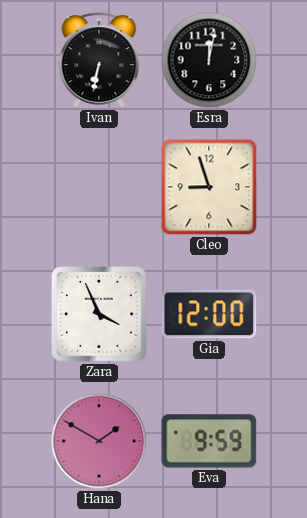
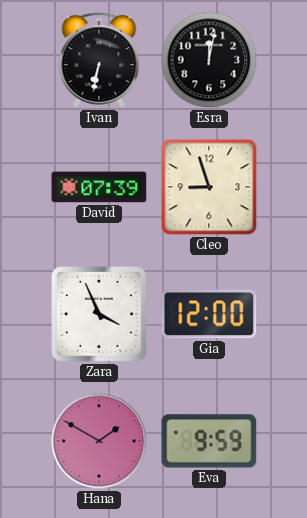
David: none -> 07:39
